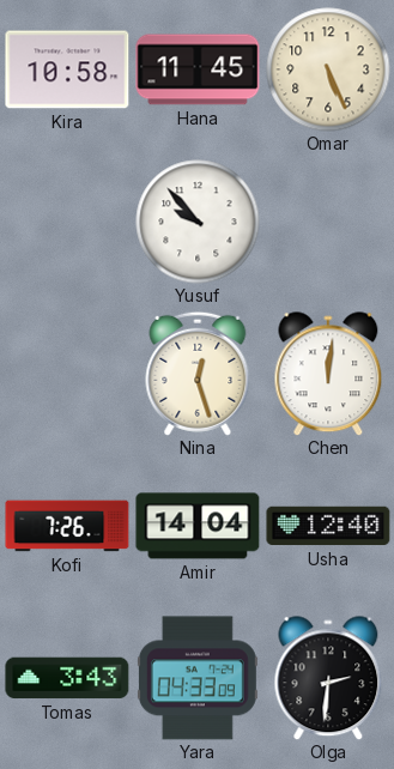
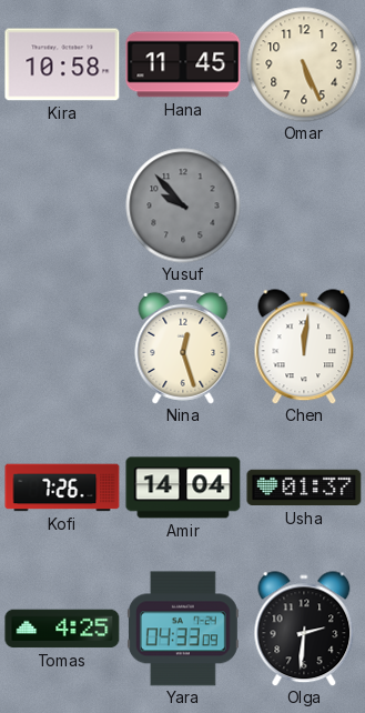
Yusuf dial: white -> grey
Usha: 12:40 -> 01:37
Tomas: 3:43 -> 4:25
